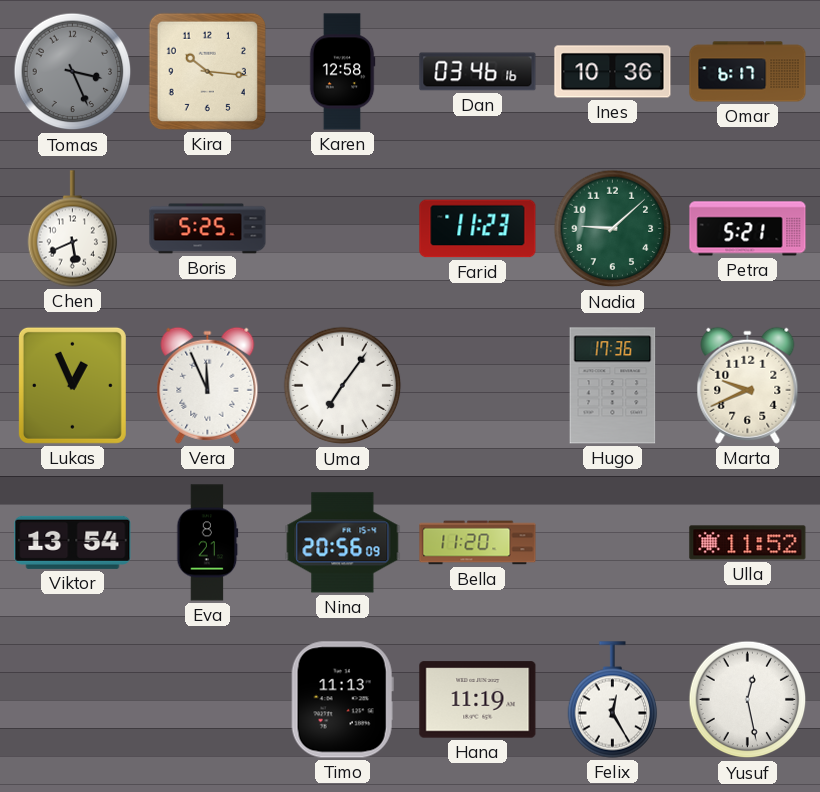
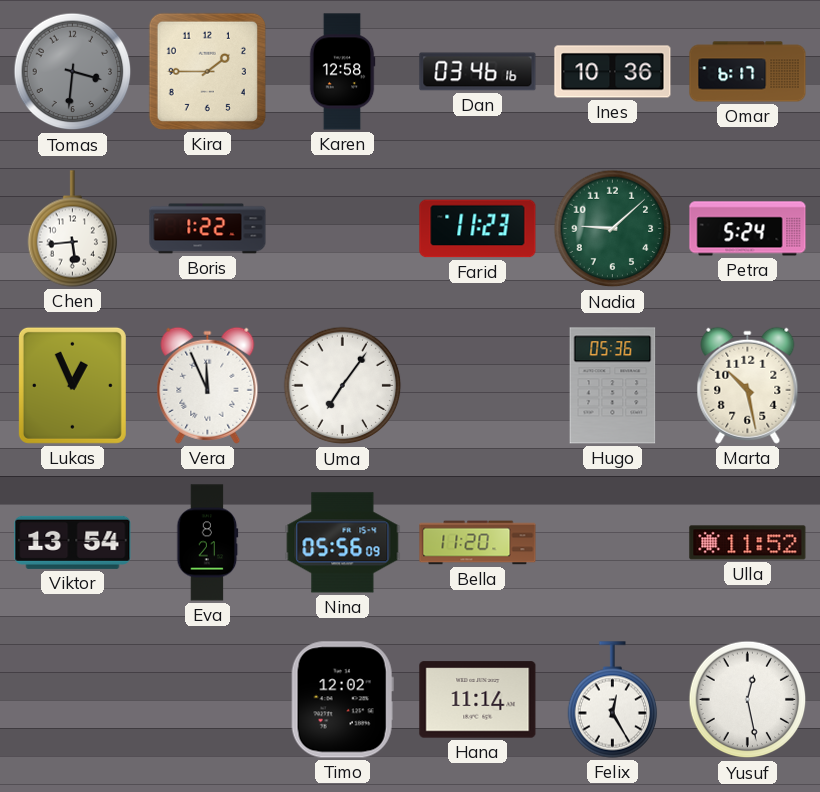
Tomas: 3:26 -> 3:31
Kira: 10:16 -> 1:45
Chen: 5:41 -> 5:44
Boris: 5:25 -> 1:22
Petra: 5:21 -> 5:24
Hugo: 17:36 -> 05:36
Marta: 9:41 -> 10:28
Nina: 20:56 -> 05:56
Timo: 11:13 -> 12:02
Hana: 11:19 -> 11:14
